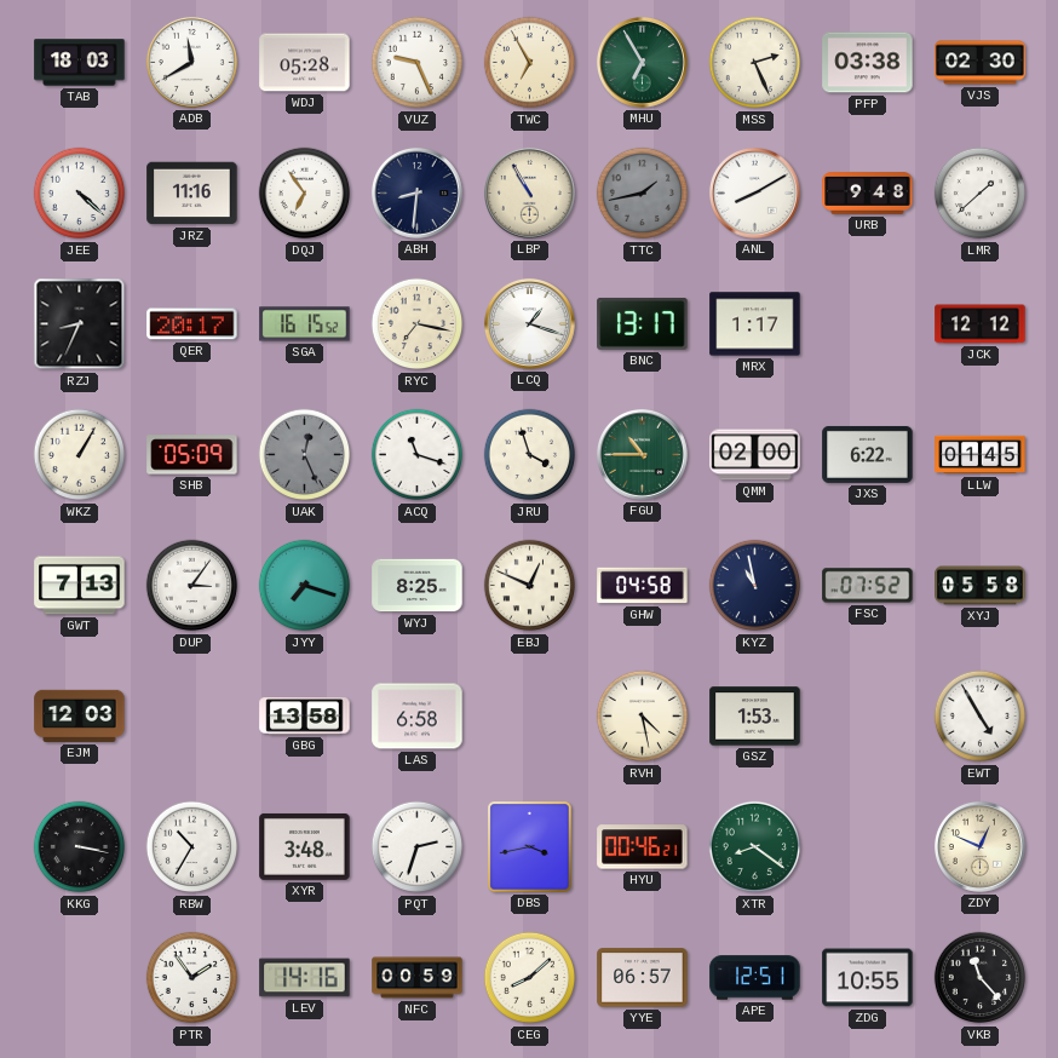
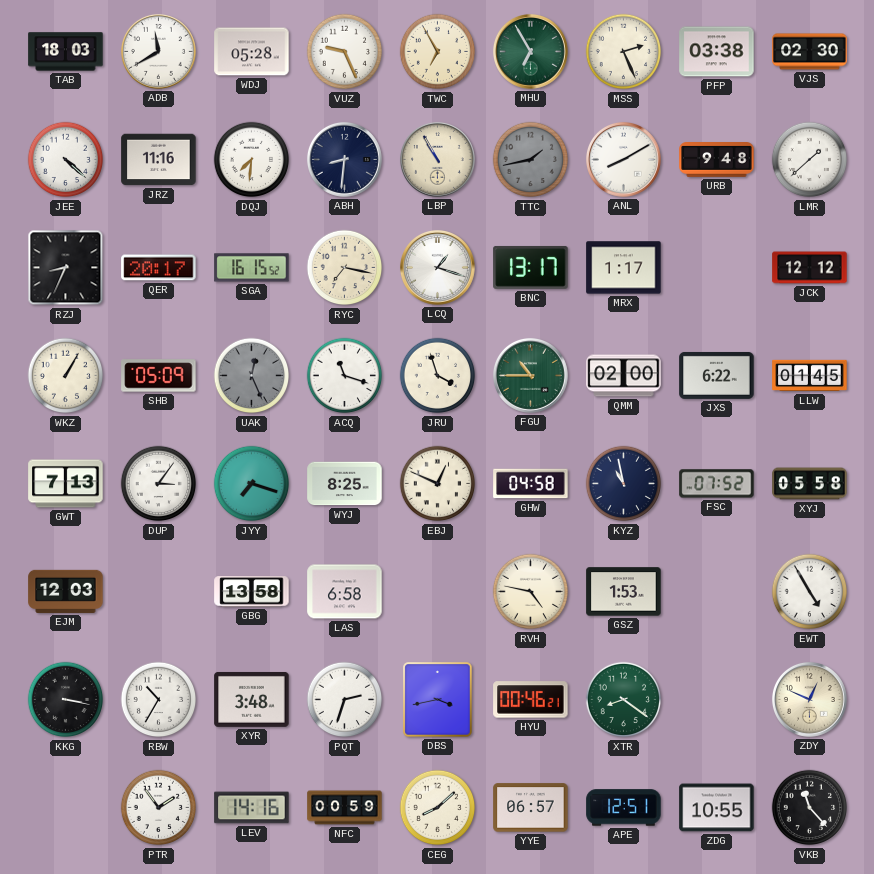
DQJ: 6:54 -> 7:31
RVH: 4:28 -> 4:47
